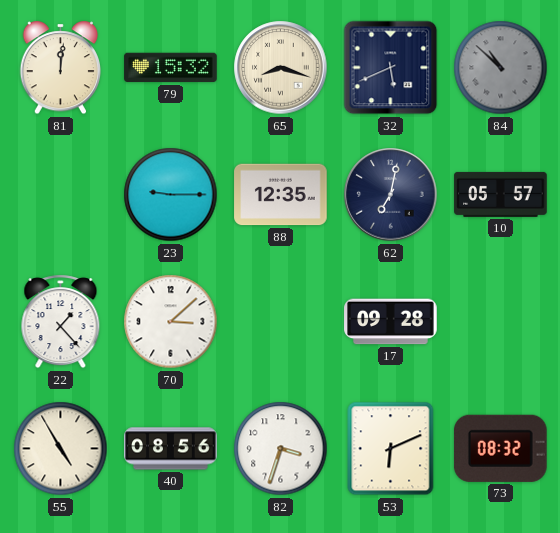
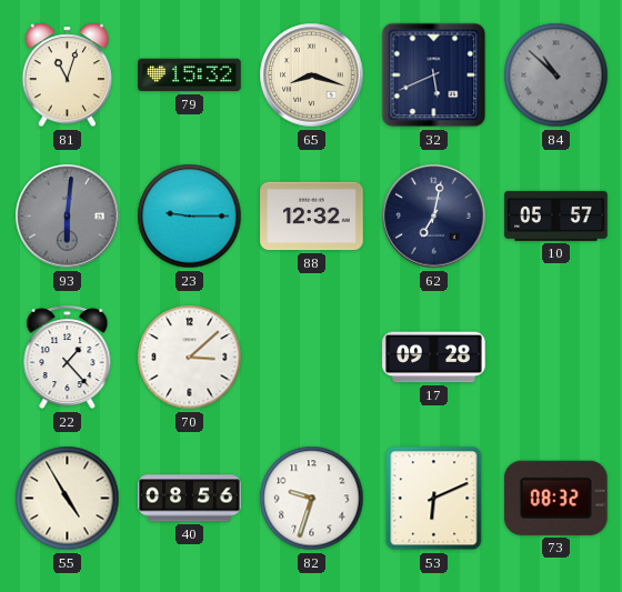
81: 12:01 -> 11:03
93: none -> 6:01
88: 12:35 -> 12:32
82: 3:33 -> 9:33
